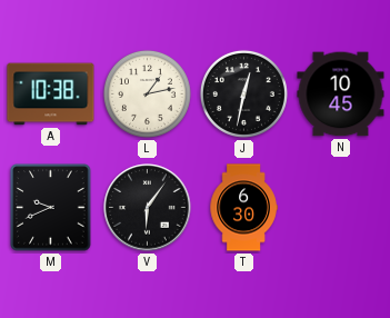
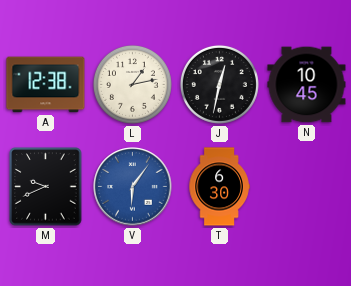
A: 10:38 -> 12:38
V dial: black -> blue
